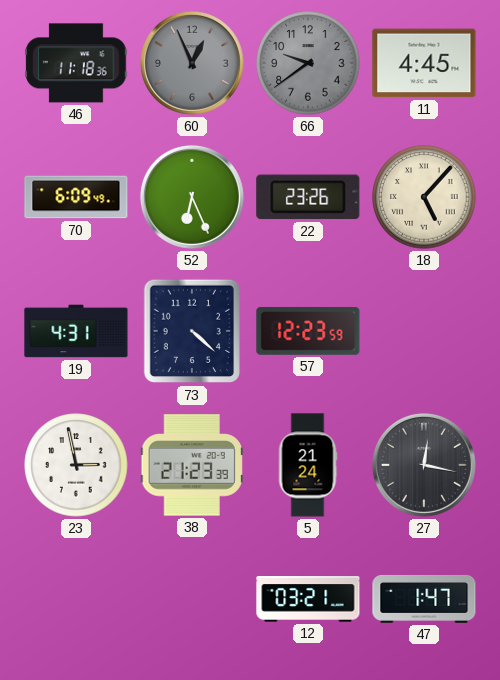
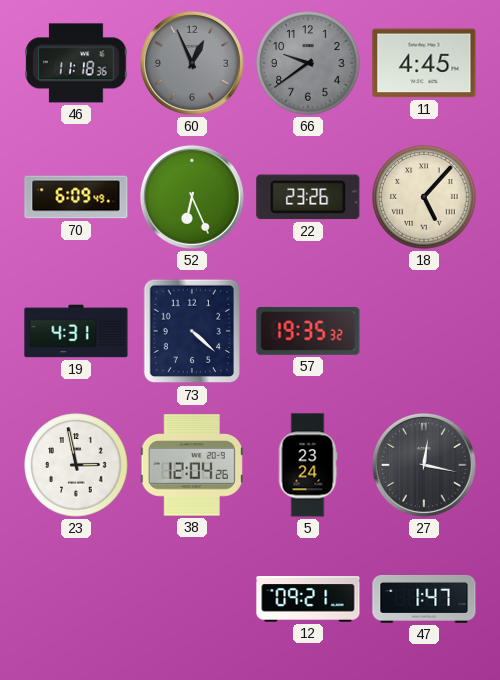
57: 12:23 -> 19:35
38: 21:23 -> 12:04
5: 21:24 -> 23:24
12: 03:21 -> 09:21
